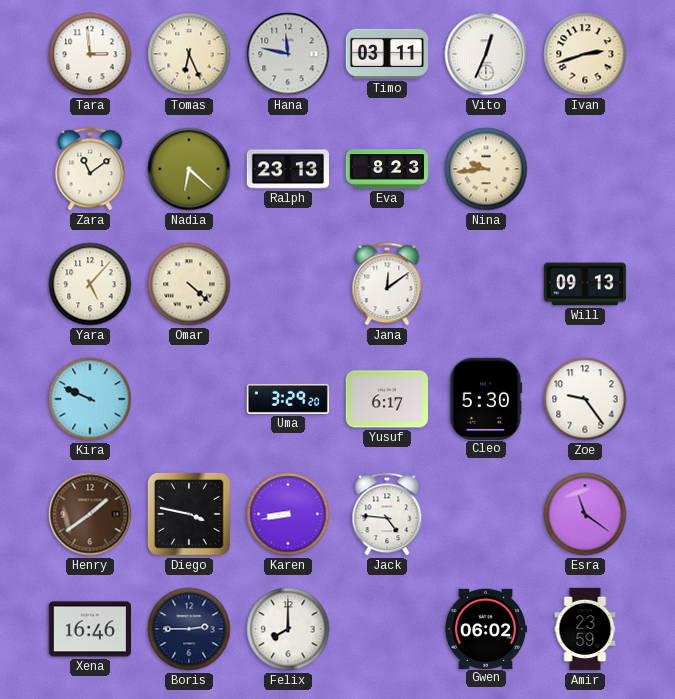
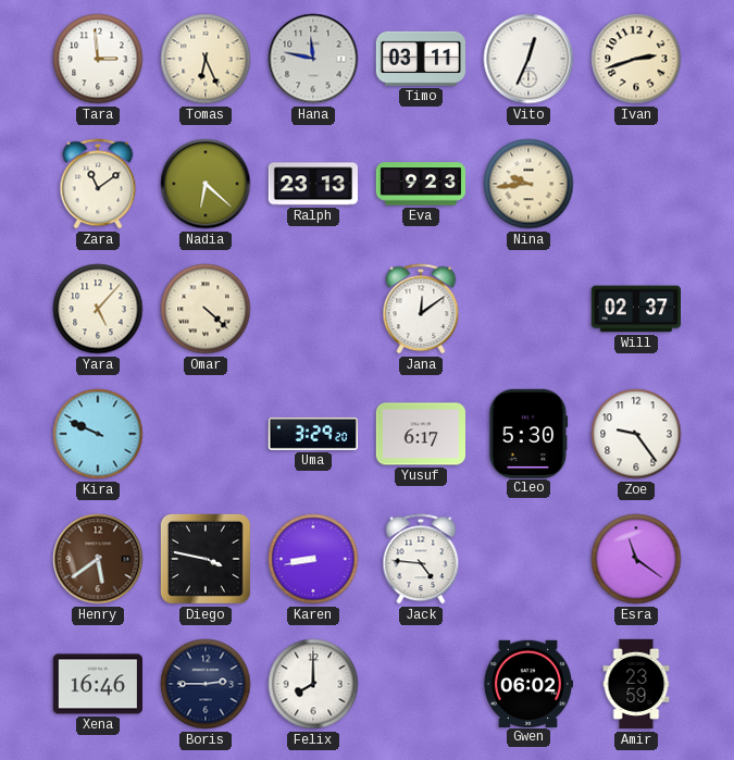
Eva: 8:23 -> 9:23
Will: 09:13 -> 02:37
Henry: 1:39 -> 5:39
